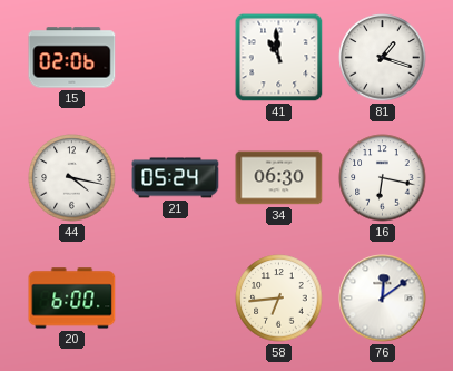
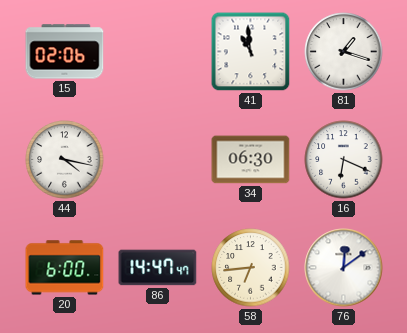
21: 05:24 -> none
16: 6:17 -> 6:19
86: none -> 14:47
